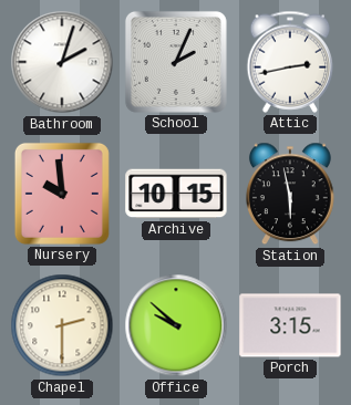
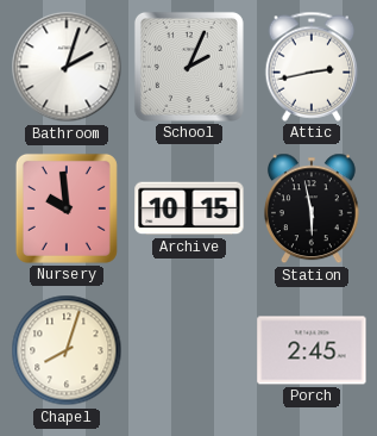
Chapel: 2:30 -> 8:03
Office: 9:52 -> none
Porch: 3:15 -> 2:45
